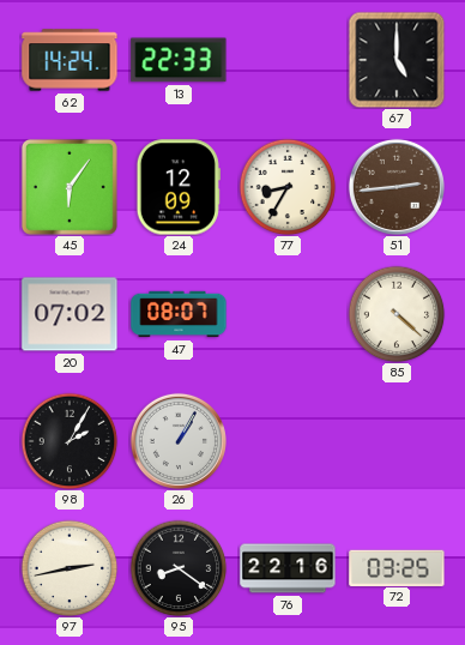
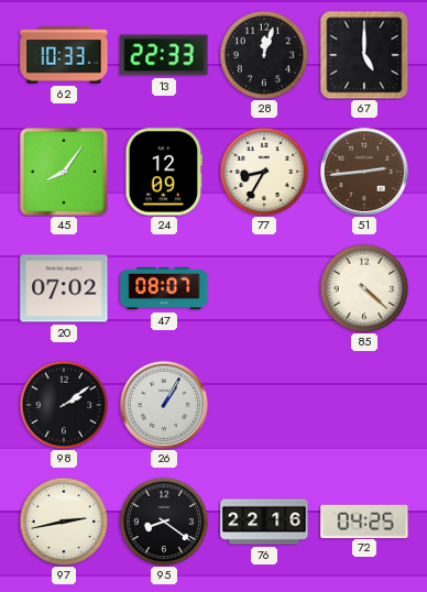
62: 14:24 -> 10:33
28: none -> 12:03
45: 6:06 -> 8:06
98: 2:05 -> 2:09
72: 03:25 -> 04:25
